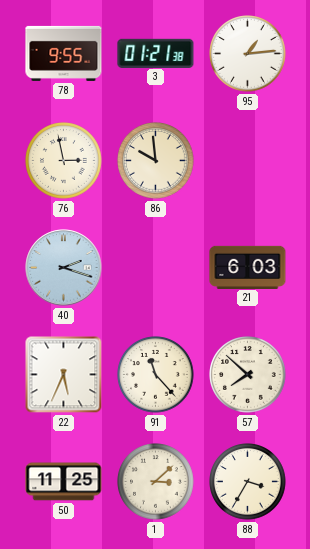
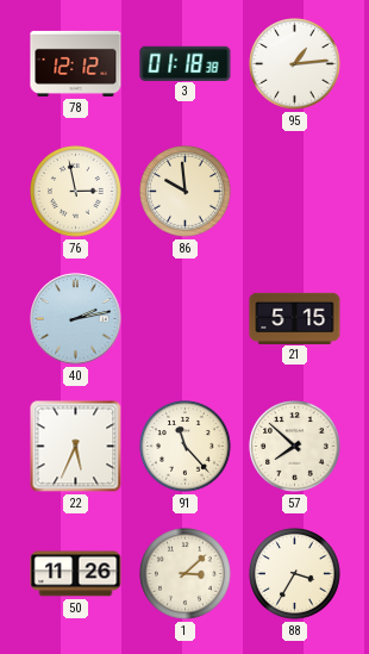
78: 9:55 -> 12:12
3: 01:21 -> 01:18
40: 2:18 -> 2:13
21: 6:03 -> 5:15
50: 11:25 -> 11:26
